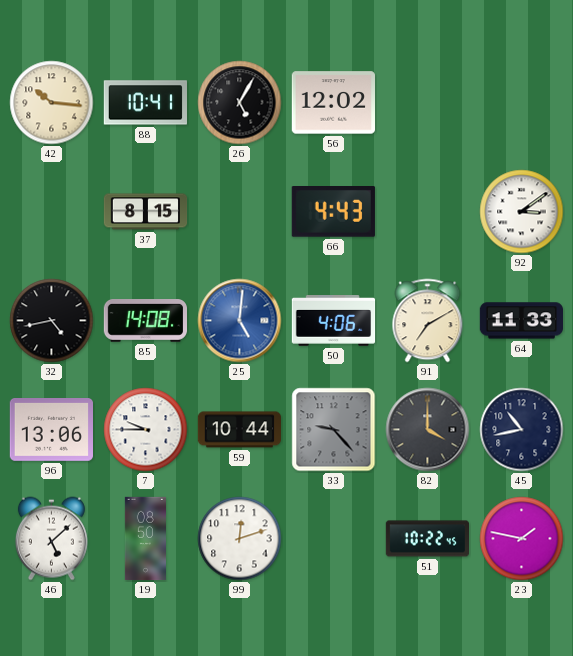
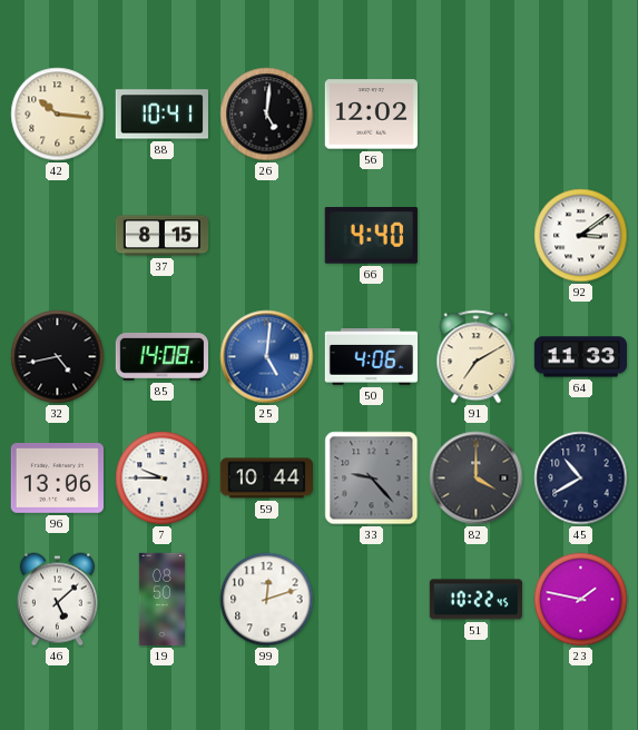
26: 5:05 -> 5:01
66: 4:43 -> 4:40
45: 10:43 -> 10:40
